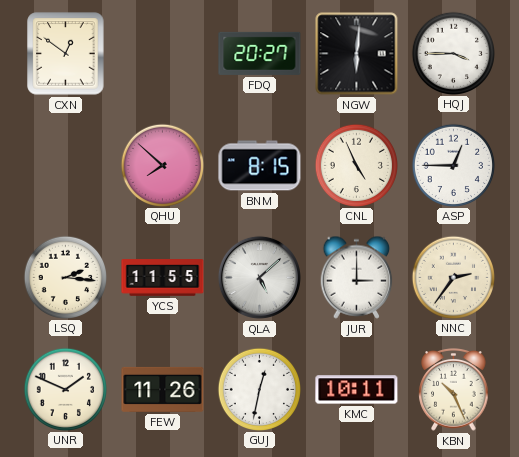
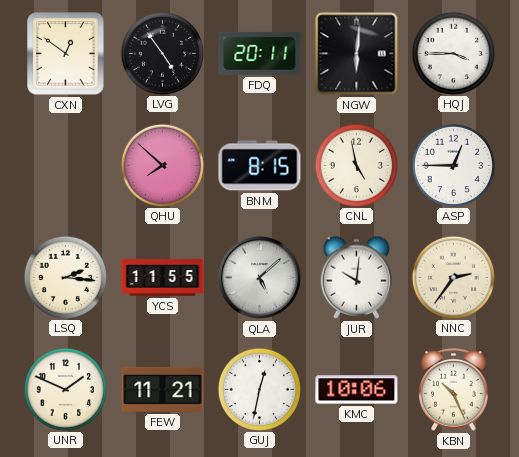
LVG: none -> 4:54
FDQ: 20:27 -> 20:11
CNL: 4:56 -> 4:58
JUR: 3:00 -> 10:01
FEW: 11:26 -> 11:21
KMC: 10:11 -> 10:06
